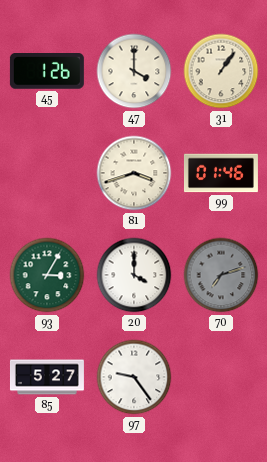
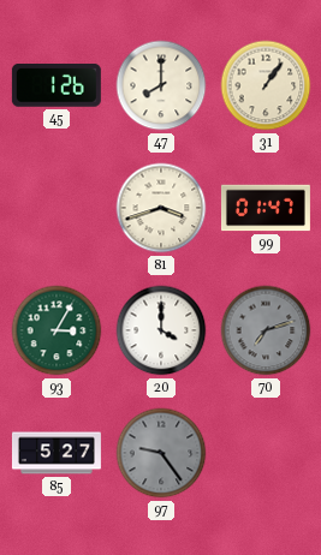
47: 4:00 -> 8:00
99: 01:46 -> 01:47
97 dial: white -> grey
